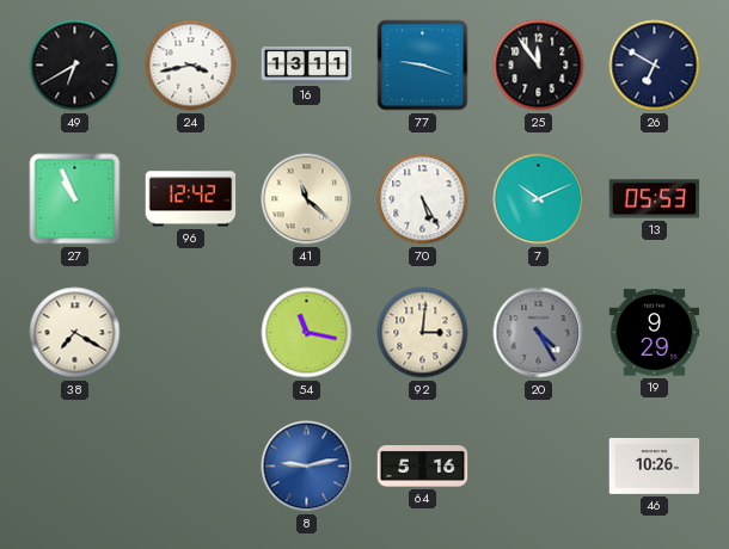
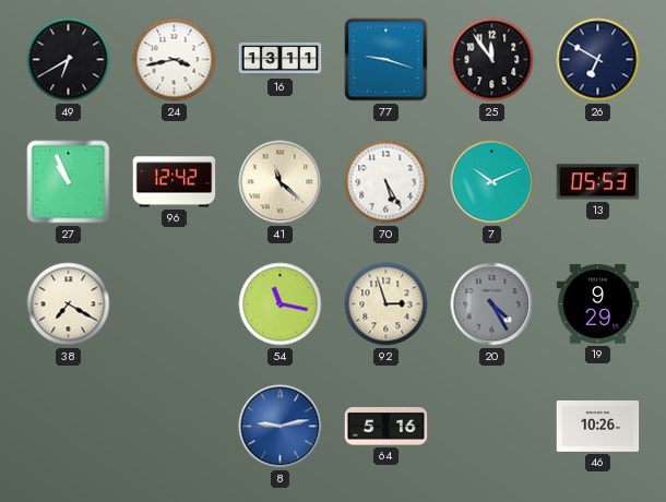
92: 3:01 -> 2:57
